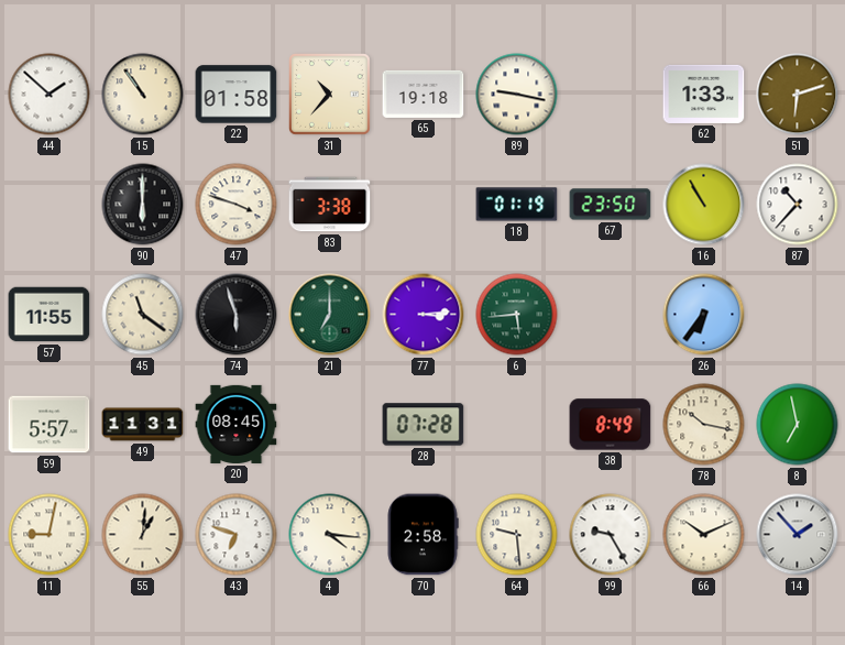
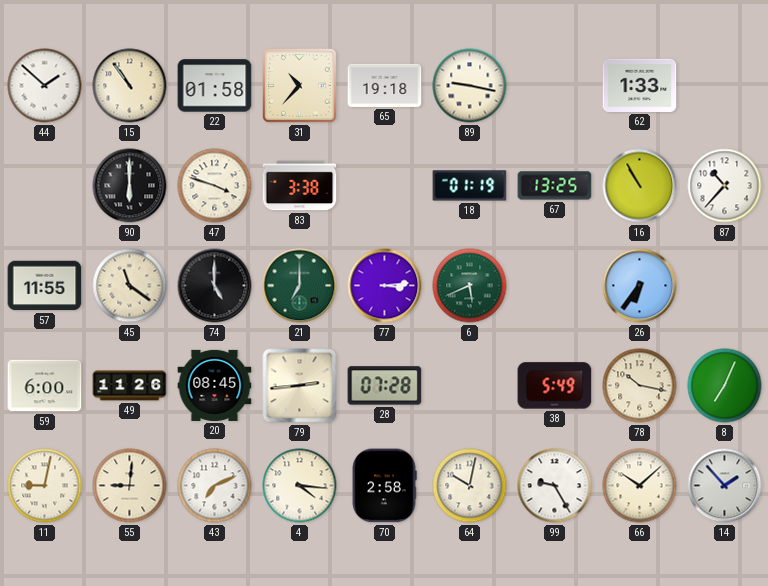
51: 6:12 -> none
67: 23:50 -> 13:25
74: 5:57 -> 5:00
6: 5:44 -> 5:41
59: 5:57 -> 6:00
49: 11:31 -> 11:26
79: none -> 2:44
38: 8:49 -> 5:49
8: 6:58 -> 7:04
55: 1:01 -> 9:01
43: 6:48 -> 7:11
64: 9:29 -> 10:02
66: 10:11 -> 10:08
